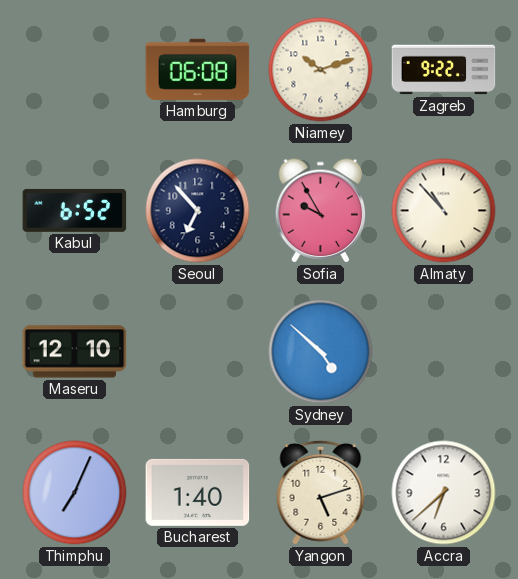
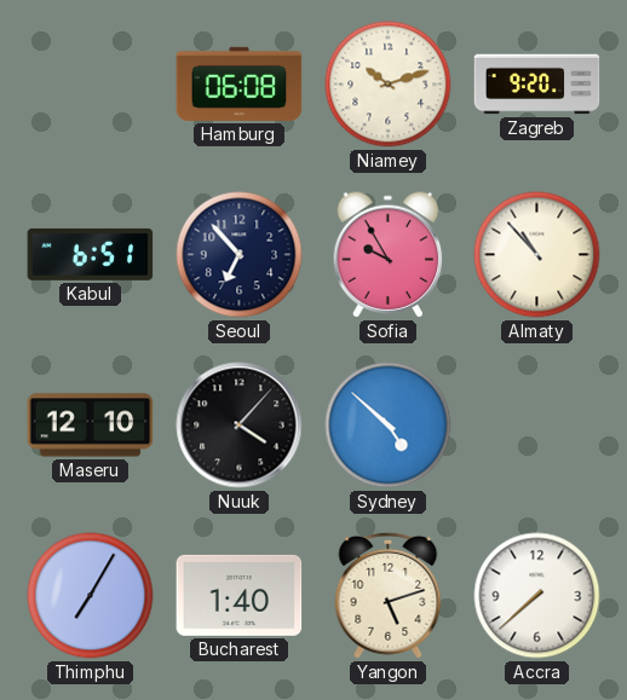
Zagreb: 9:22 -> 9:20
Kabul: 6:52 -> 6:51
Nuuk: none -> 4:07
Thimphu: 7:04 -> 7:05
Accra: 6:38 -> 7:38
